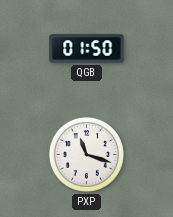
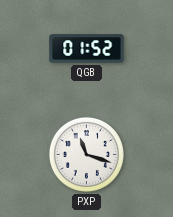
QGB: 01:50 -> 01:52
